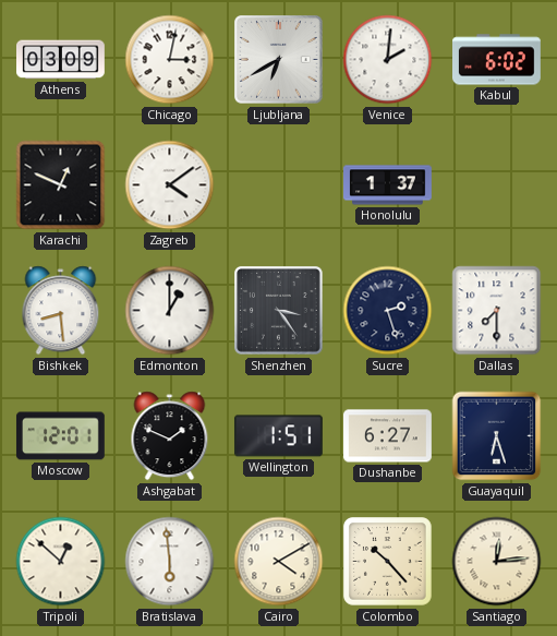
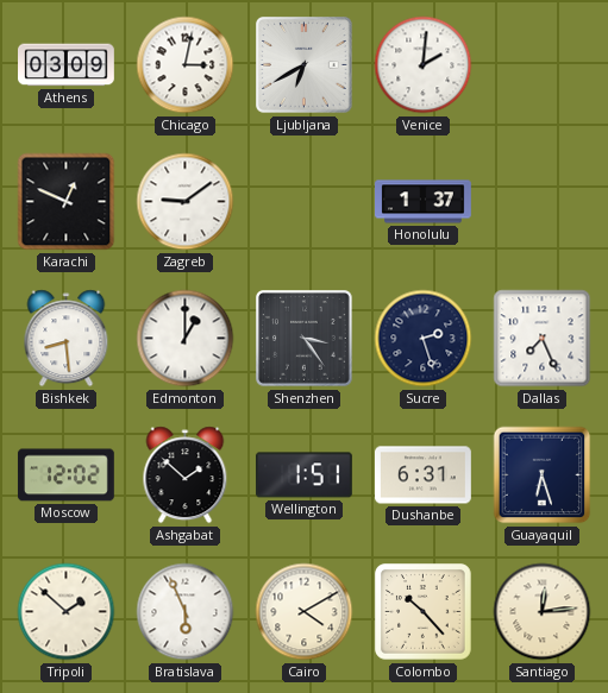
Kabul: 6:02 -> none
Zagreb: 4:09 -> 9:09
Dallas: 7:30 -> 7:26
Moscow: 12:01 -> 12:02
Ashgabat: 1:49 -> 1:52
Dushanbe: 6:27 -> 6:31
Tripoli: 12:52 -> 1:52
Bratislava: 5:59 -> 5:56
